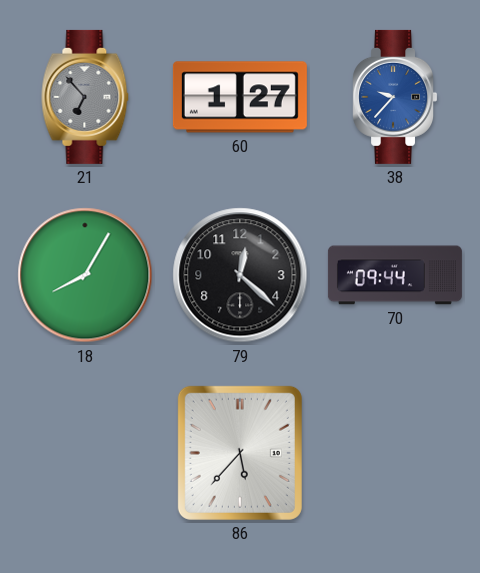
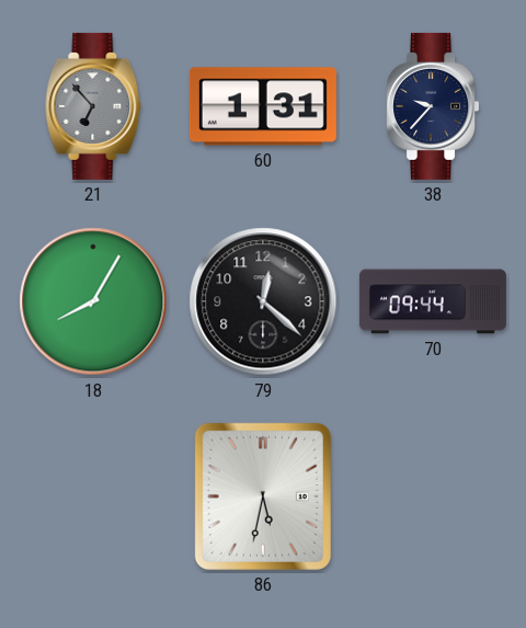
60: 1:27 -> 1:31
38 dial: blue -> navy
86: 5:37 -> 5:32
